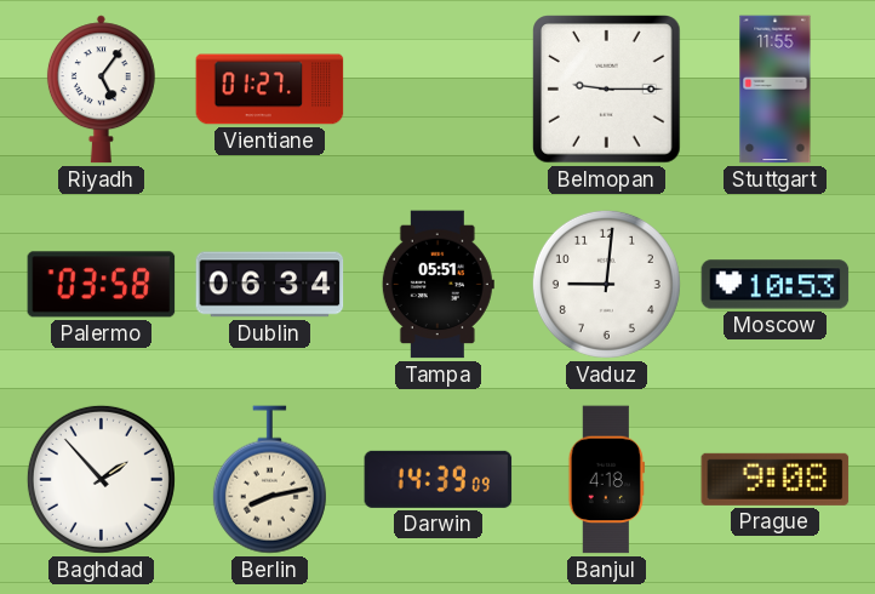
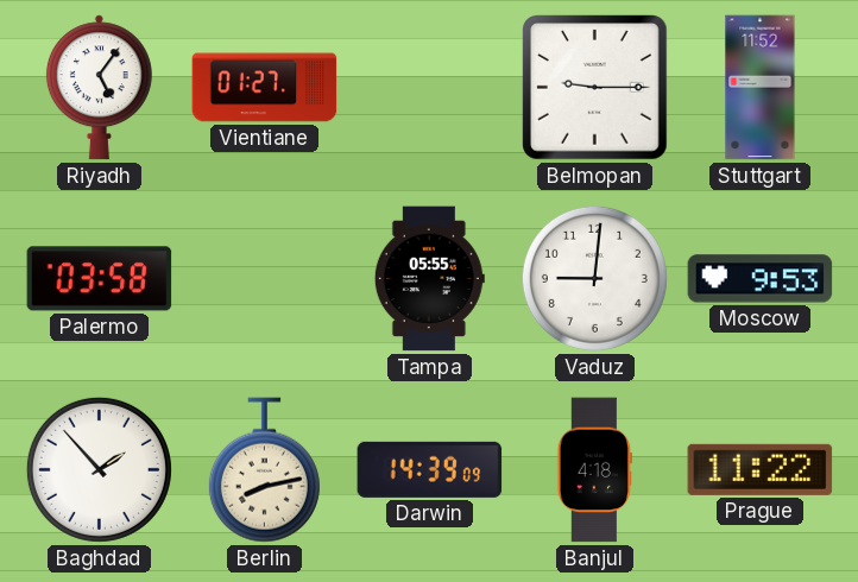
Stuttgart: 11:55 -> 11:52
Dublin: 06:34 -> none
Tampa: 05:51 -> 05:55
Moscow: 10:53 -> 9:53
Prague: 9:08 -> 11:22
